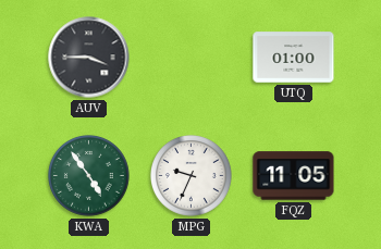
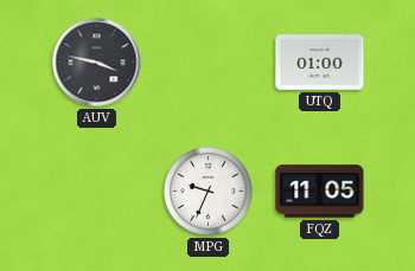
AUV: 3:45 -> 3:47
KWA: 4:54 -> none
